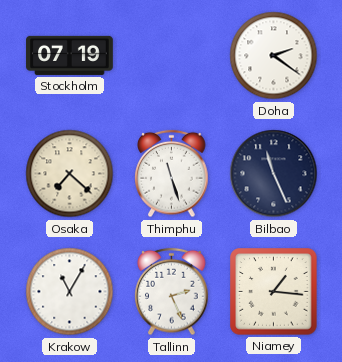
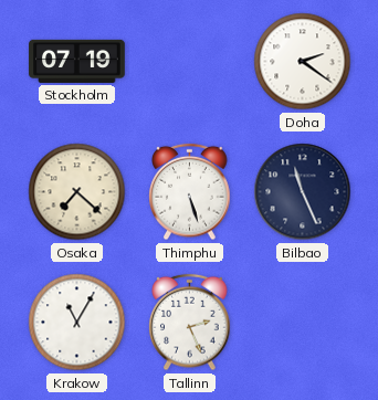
Thimphu: 11:27 -> 5:27
Niamey: 1:16 -> none
